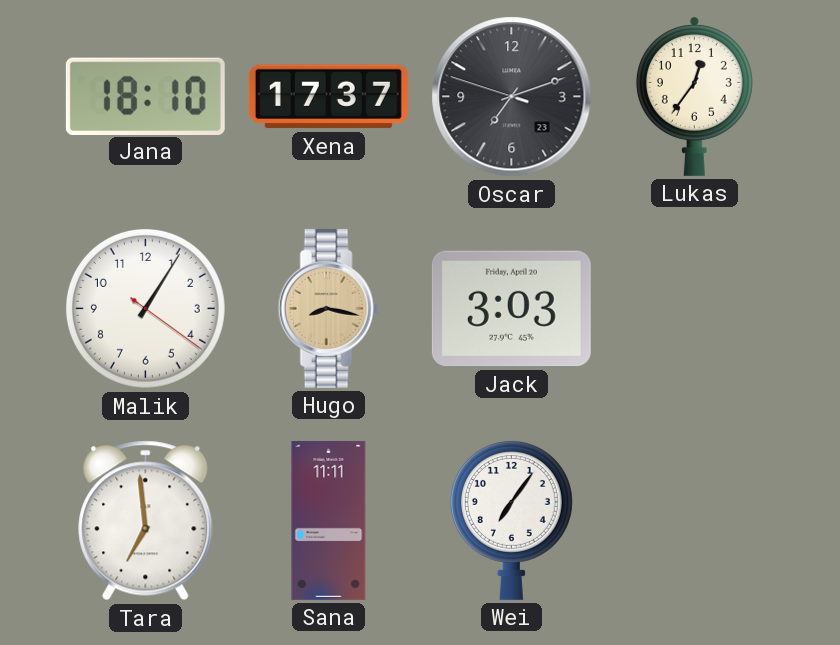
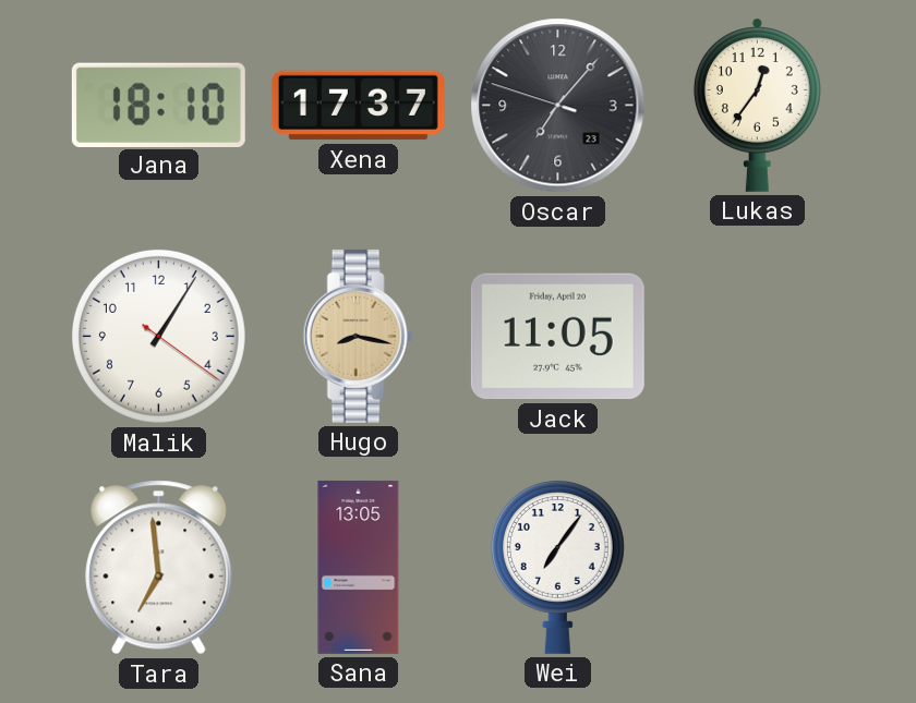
Oscar: 7:11 -> 7:06
Jack: 3:03 -> 11:05
Sana: 11:11 -> 13:05
